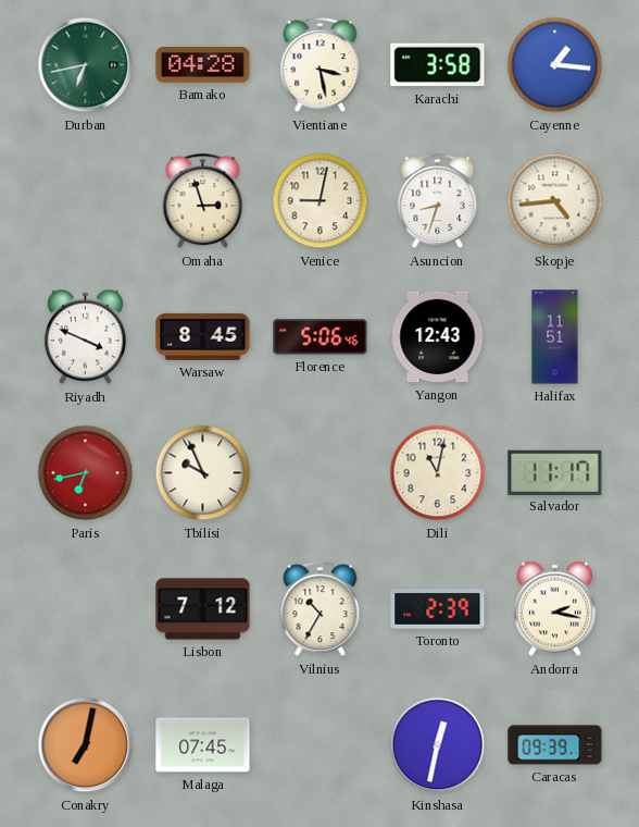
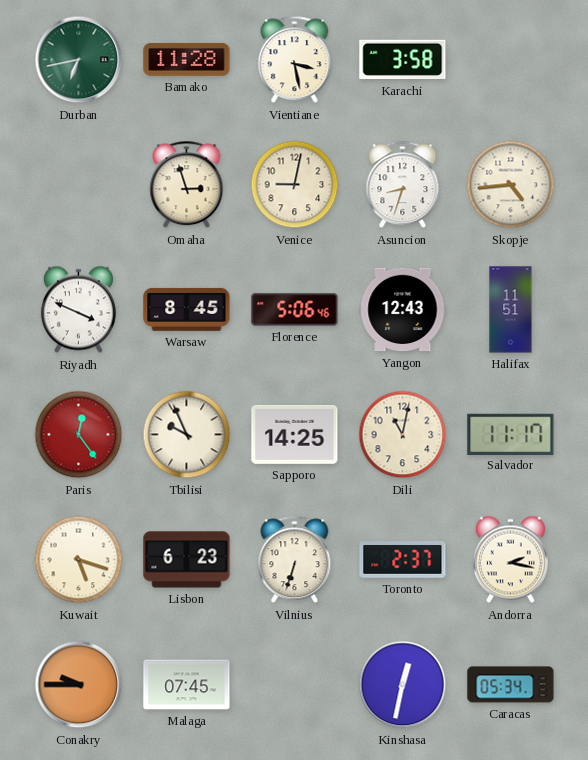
Bamako: 04:28 -> 11:28
Cayenne: 1:16 -> none
Paris: 6:43 -> 12:24
Sapporo: none -> 14:25
Kuwait: none -> 5:18
Lisbon: 7:12 -> 6:23
Vilnius: 10:35 -> 6:33
Toronto: 2:39 -> 2:37
Conakry: 7:02 -> 9:45
Caracas: 09:39 -> 05:34
